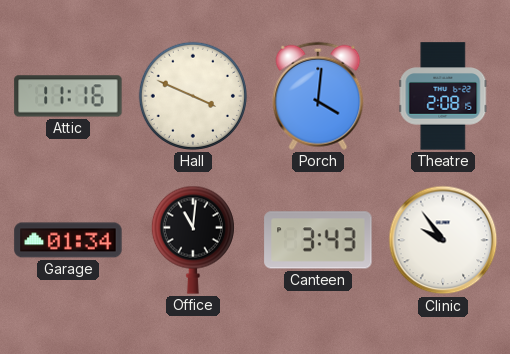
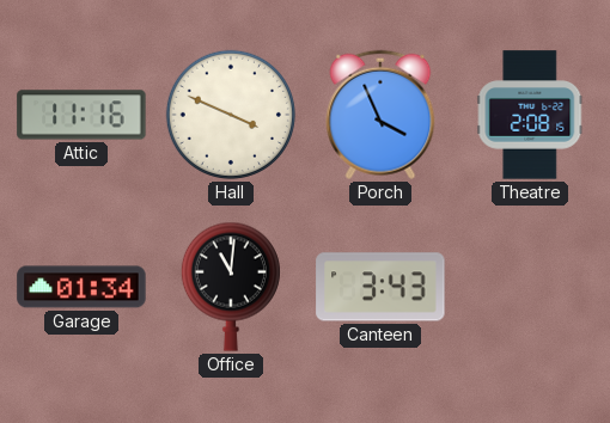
Porch: 4:01 -> 3:56
Clinic: 9:54 -> none
